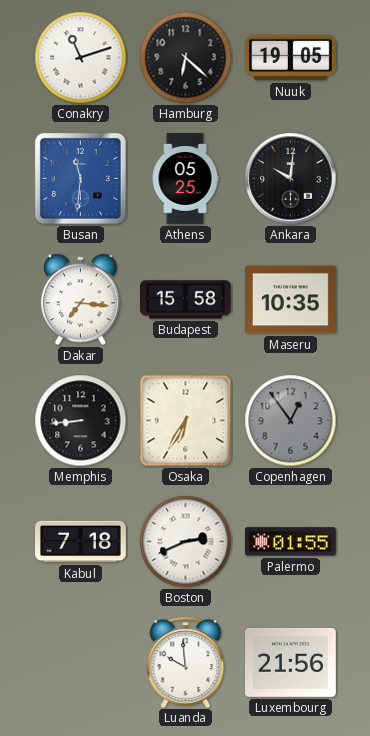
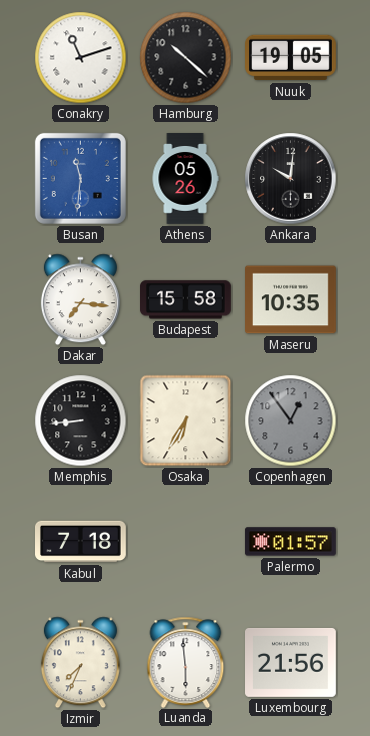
Hamburg: 6:22 -> 10:22
Athens: 05:25 -> 05:26
Boston: 2:41 -> none
Palermo: 01:55 -> 01:57
Izmir: none -> 7:34
Luanda: 9:59 -> 5:59
